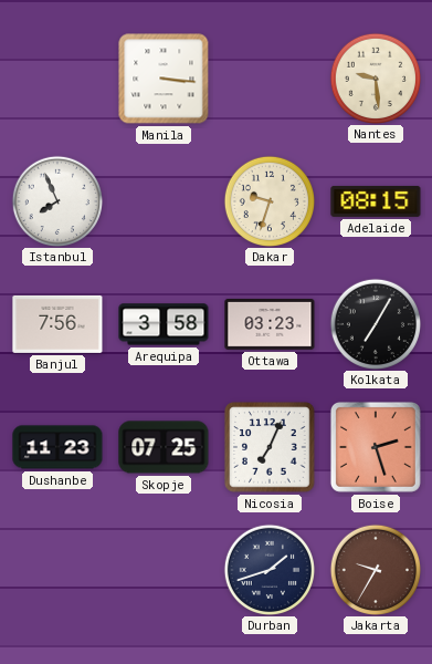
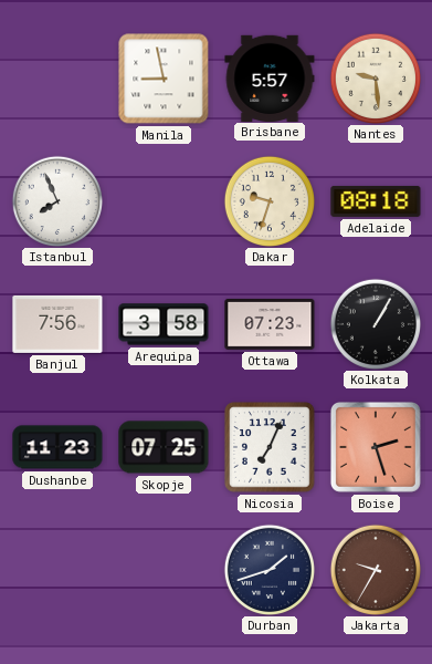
Manila: 3:16 -> 8:58
Brisbane: none -> 5:57
Adelaide: 08:15 -> 08:18
Ottawa: 03:23 -> 07:23
Kolkata: 7:05 -> 1:05
